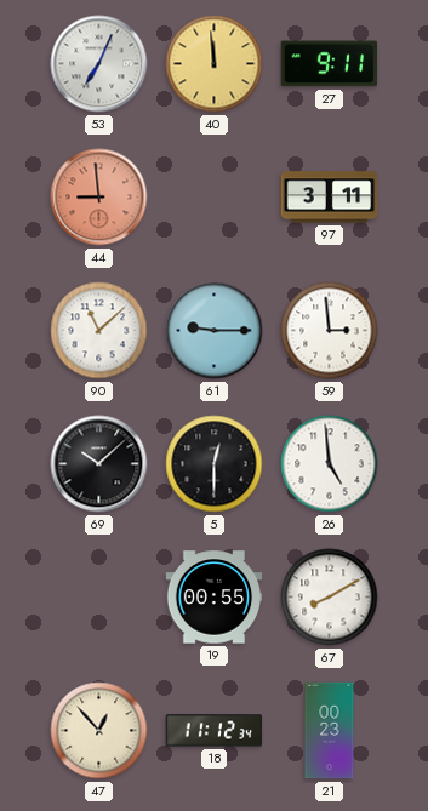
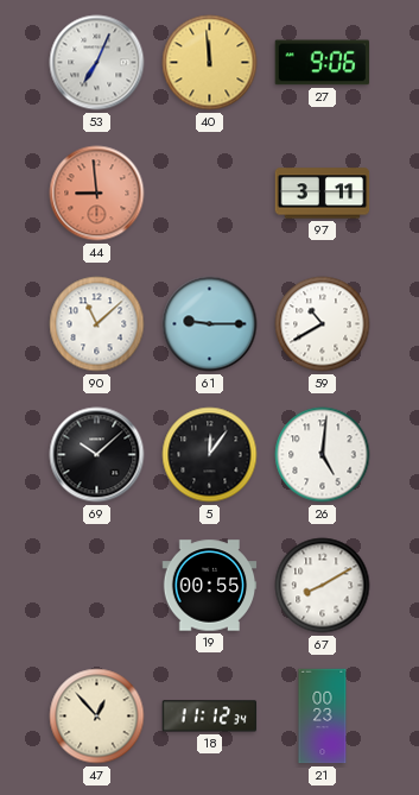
27: 9:11 -> 9:06
59: 2:59 -> 10:40
5: 12:30 -> 12:06
26: 4:59 -> 5:01
